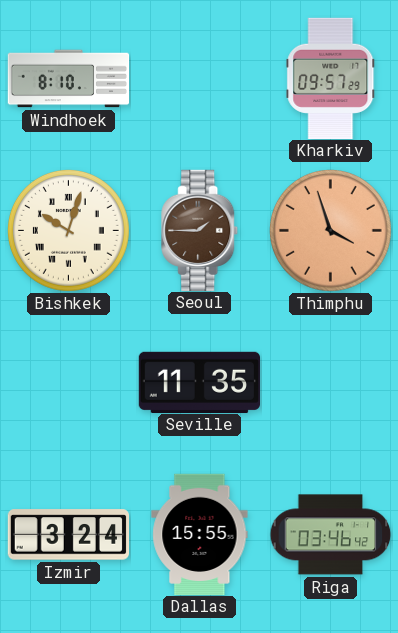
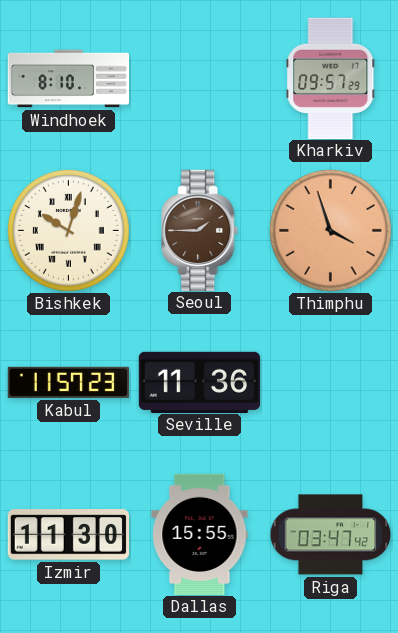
Kabul: none -> 11:57
Seville: 11:35 -> 11:36
Izmir: 3:24 -> 11:30
Riga: 03:46 -> 03:47
